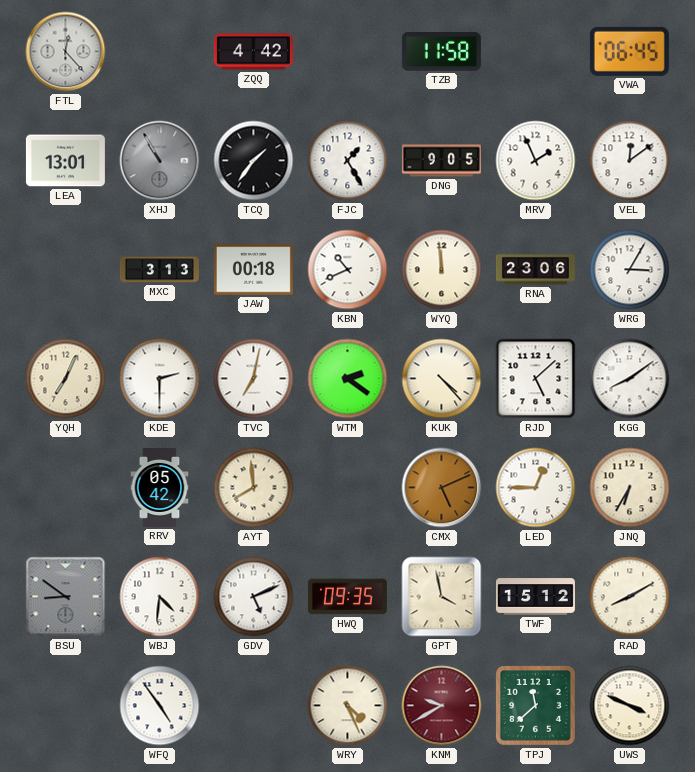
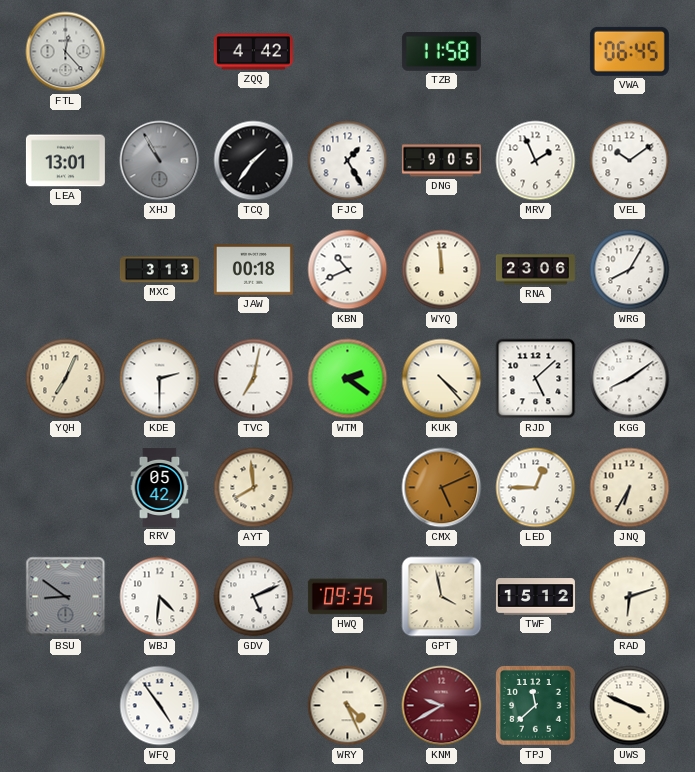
VEL: 12:09 -> 10:09
WRG: 3:05 -> 8:05
RAD: 8:10 -> 6:12
